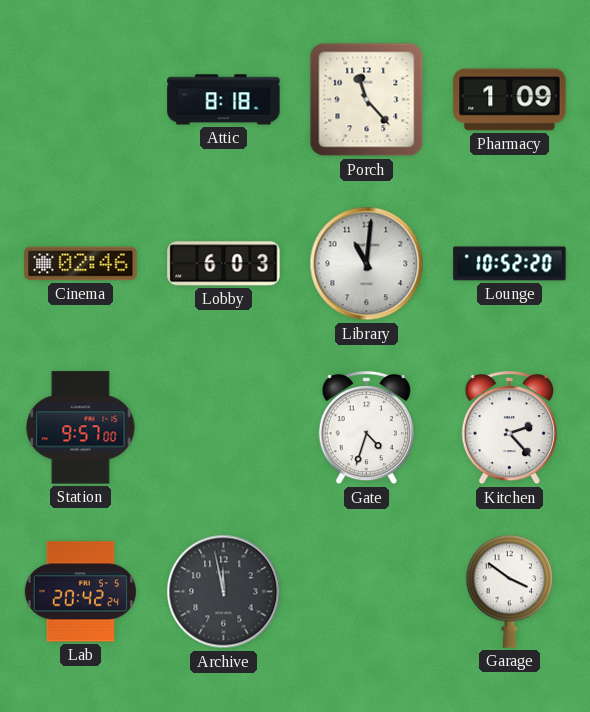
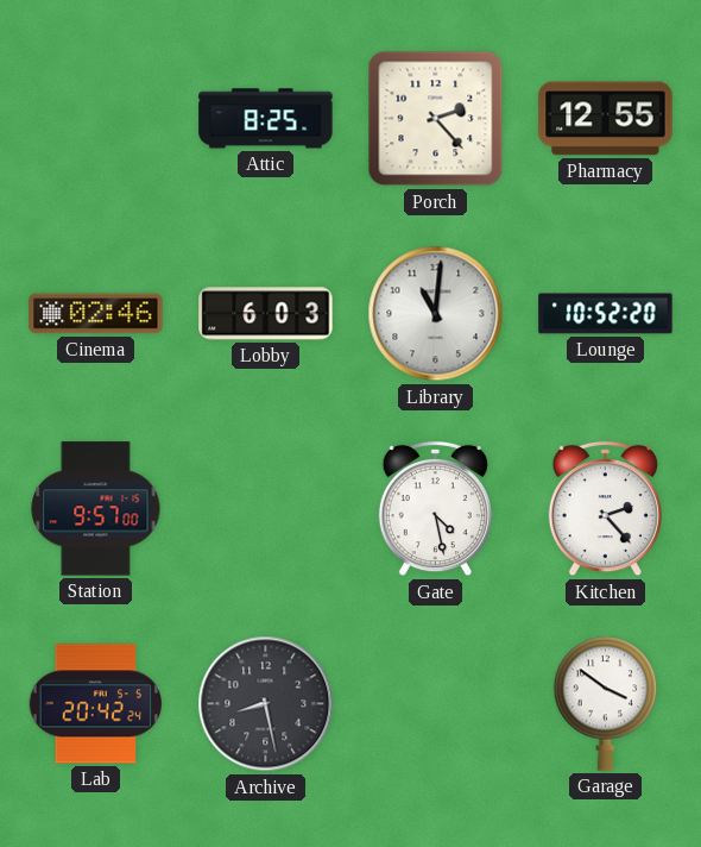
Attic: 8:18 -> 8:25
Porch: 11:23 -> 2:23
Pharmacy: 1:09 -> 12:55
Gate: 4:33 -> 4:28
Archive: 11:58 -> 8:28
